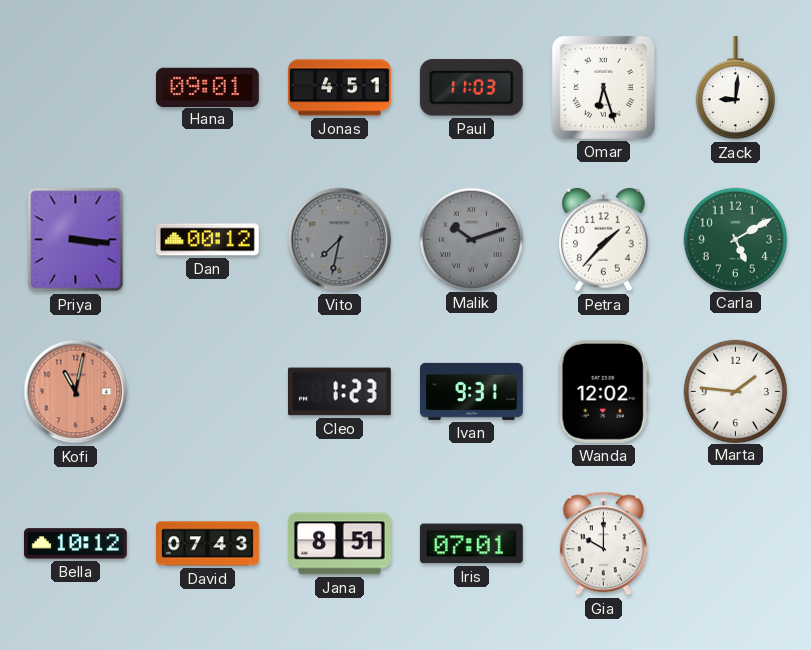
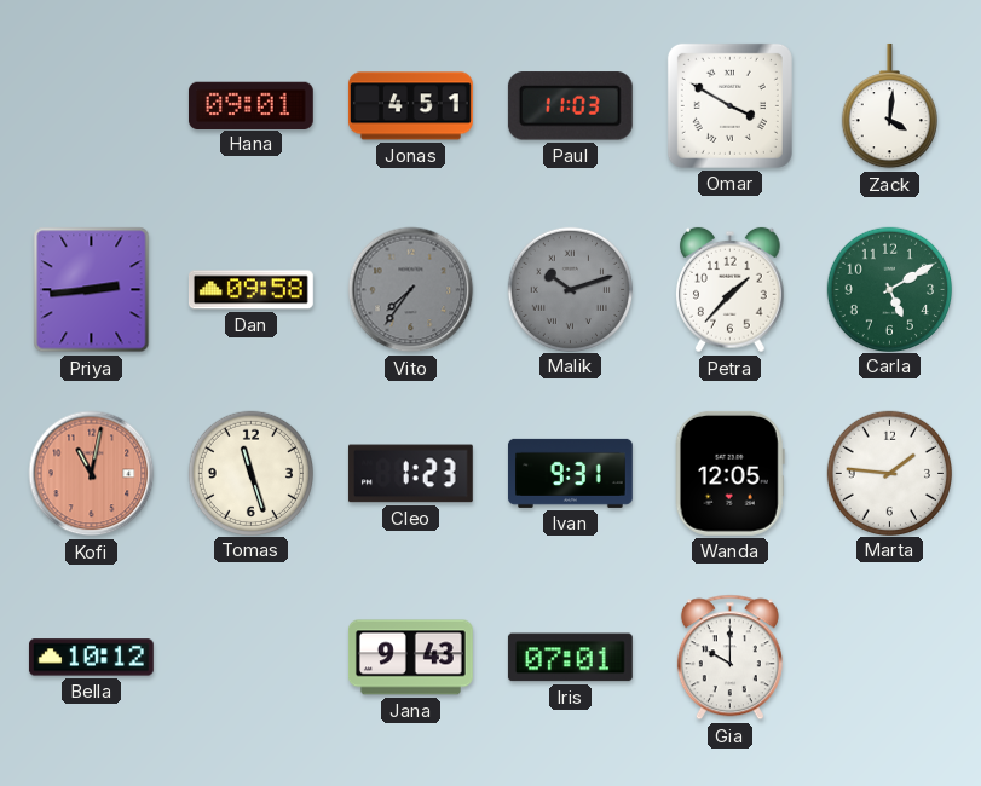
Omar: 6:27 -> 3:50
Zack: 9:01 -> 4:01
Priya: 3:16 -> 2:44
Dan: 00:12 -> 09:58
Vito: 7:32 -> 7:36
Tomas: none -> 11:27
Wanda: 12:02 -> 12:05
David: 07:43 -> none
Jana: 8:51 -> 9:43
